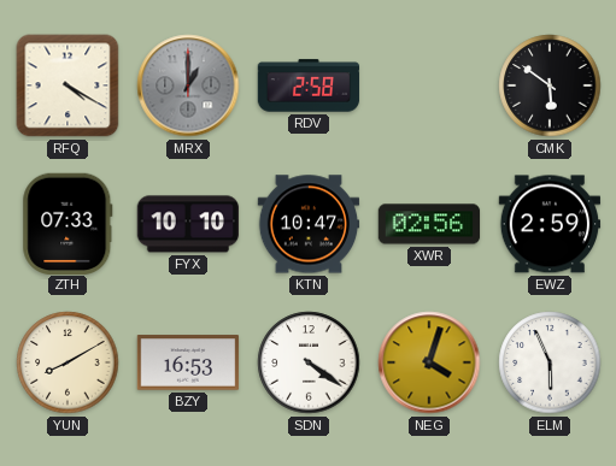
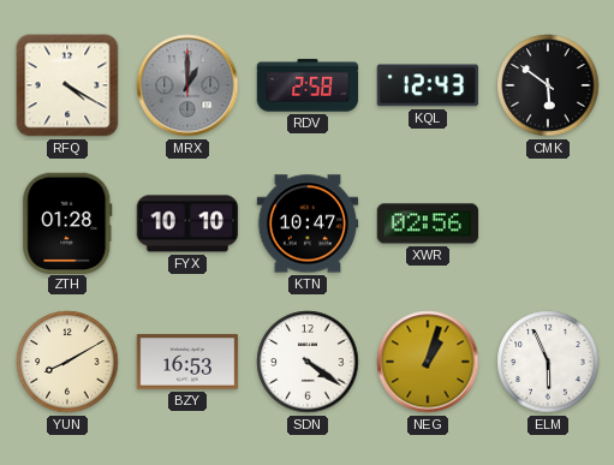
KQL: none -> 12:43
ZTH: 07:33 -> 01:28
EWZ: 2:59 -> none
NEG: 4:03 -> 1:03
